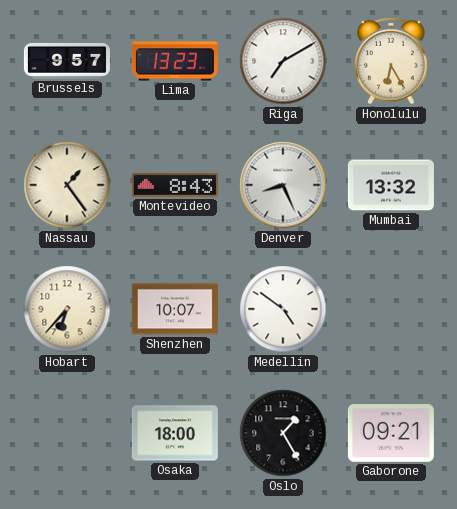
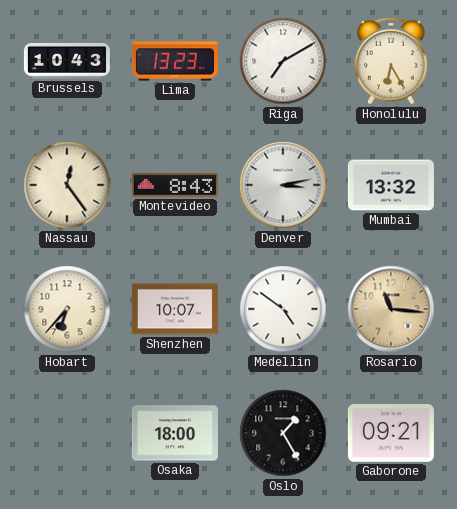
Brussels: 9:57 -> 10:43
Nassau: 1:24 -> 12:24
Denver: 8:26 -> 3:13
Rosario: none -> 11:16
